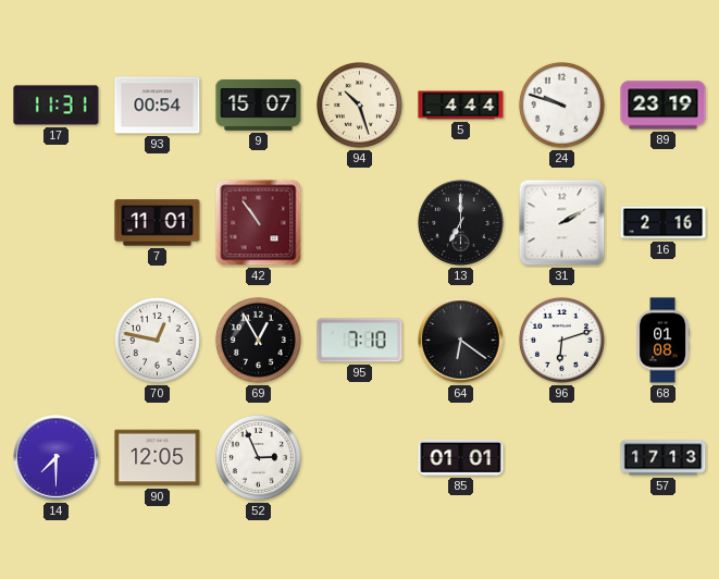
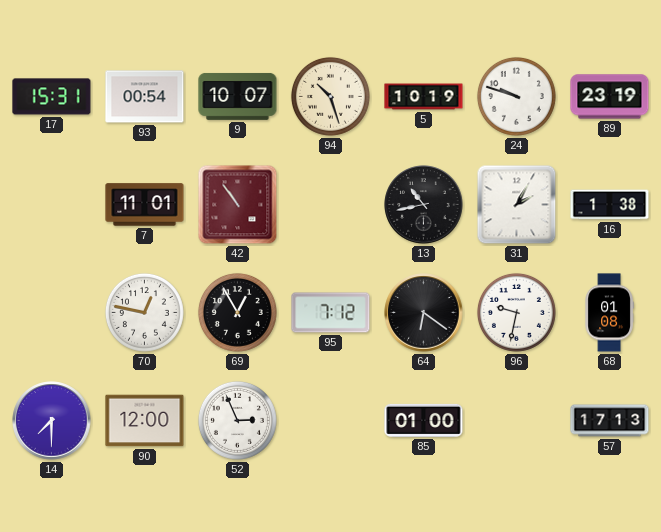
17: 11:31 -> 15:31
9: 15:07 -> 10:07
5: 4:44 -> 10:19
13: 7:00 -> 10:43
31: 2:10 -> 2:05
16: 2:16 -> 1:38
95: 7:10 -> 7:12
96: 6:12 -> 9:32
90: 12:05 -> 12:00
85: 01:01 -> 01:00
